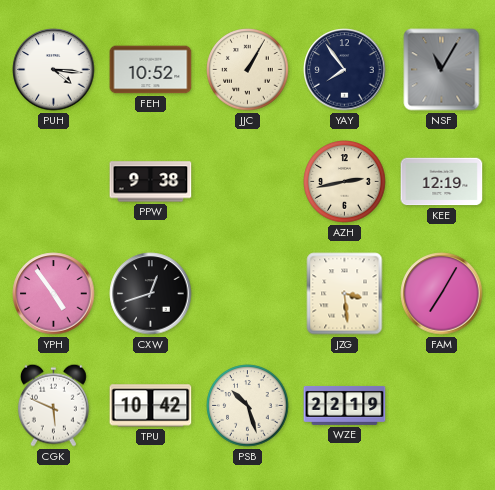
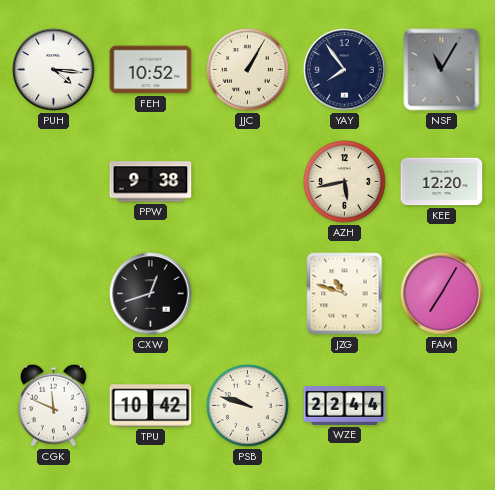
AZH: 2:43 -> 5:43
KEE: 12:19 -> 12:20
YPH: 4:54 -> none
JZG: 3:29 -> 10:48
CGK: 5:49 -> 11:49
PSB: 10:27 -> 9:48
WZE: 22:19 -> 22:44
